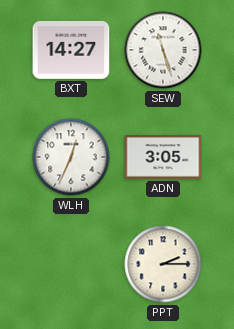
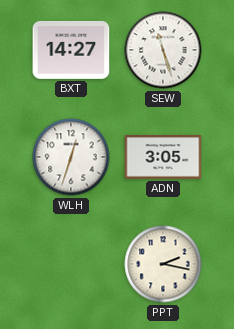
WLH: 12:34 -> 12:33
PPT: 2:15 -> 2:17
